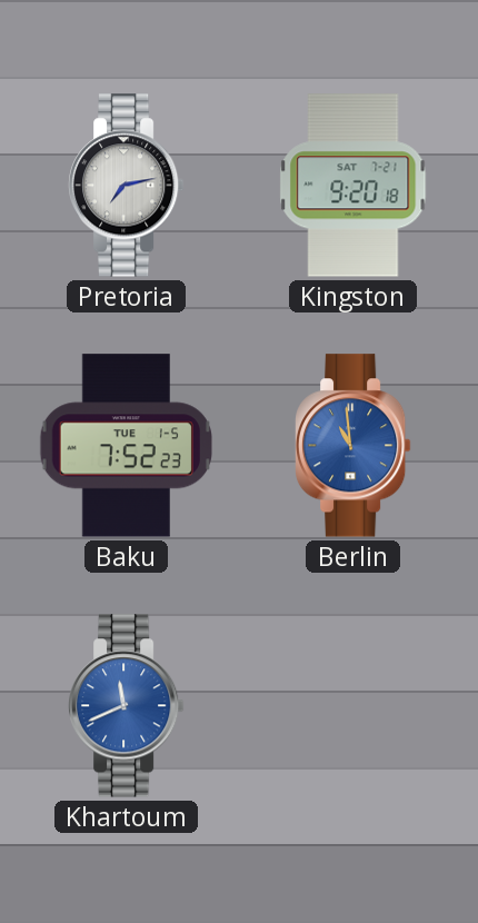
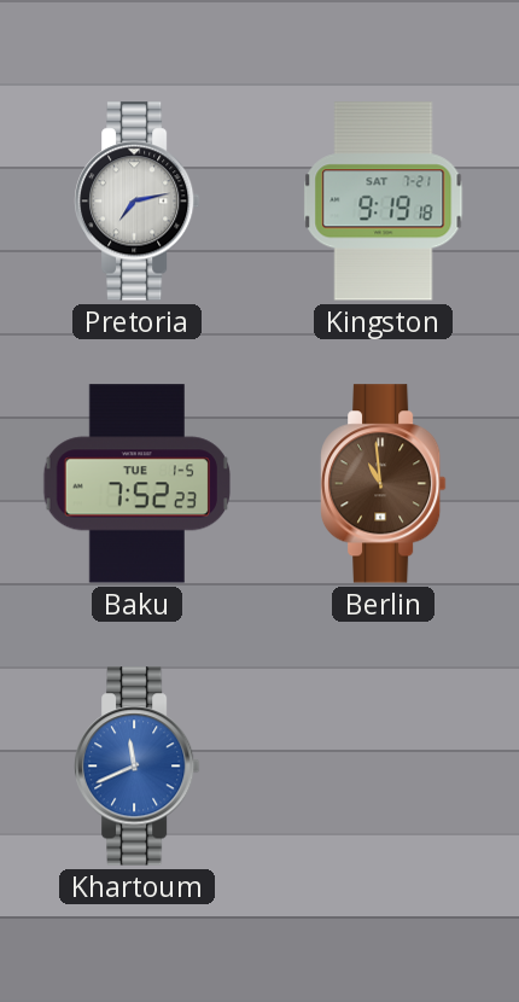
Kingston: 9:20 -> 9:19
Berlin dial: blue -> brown
